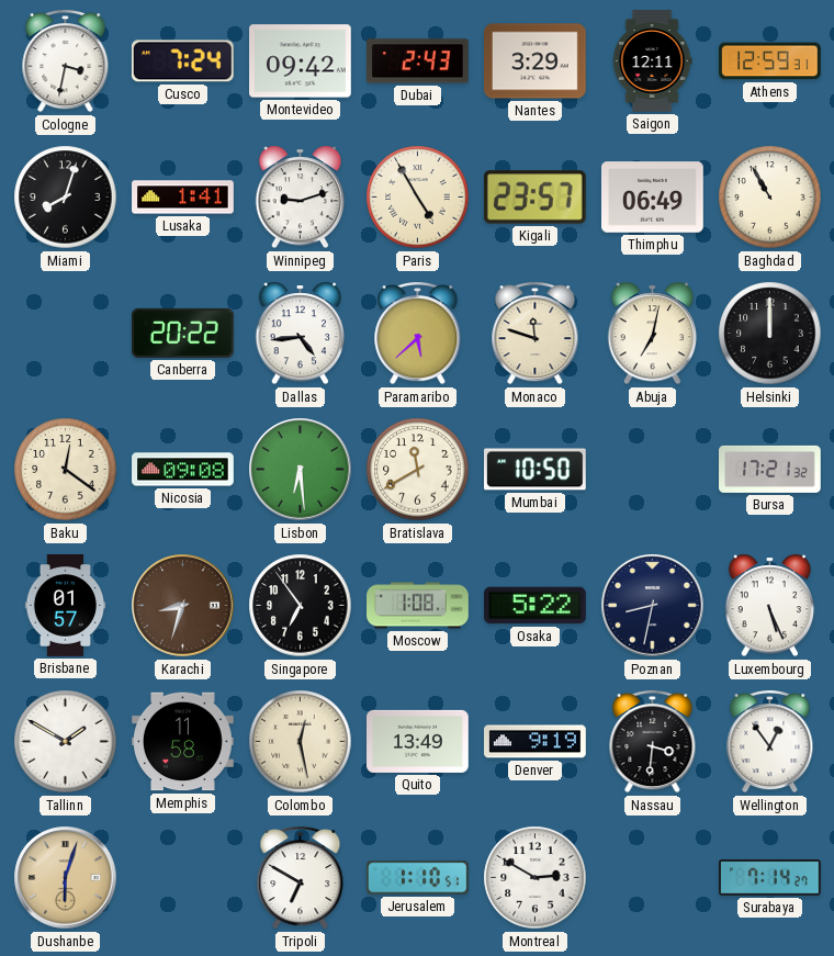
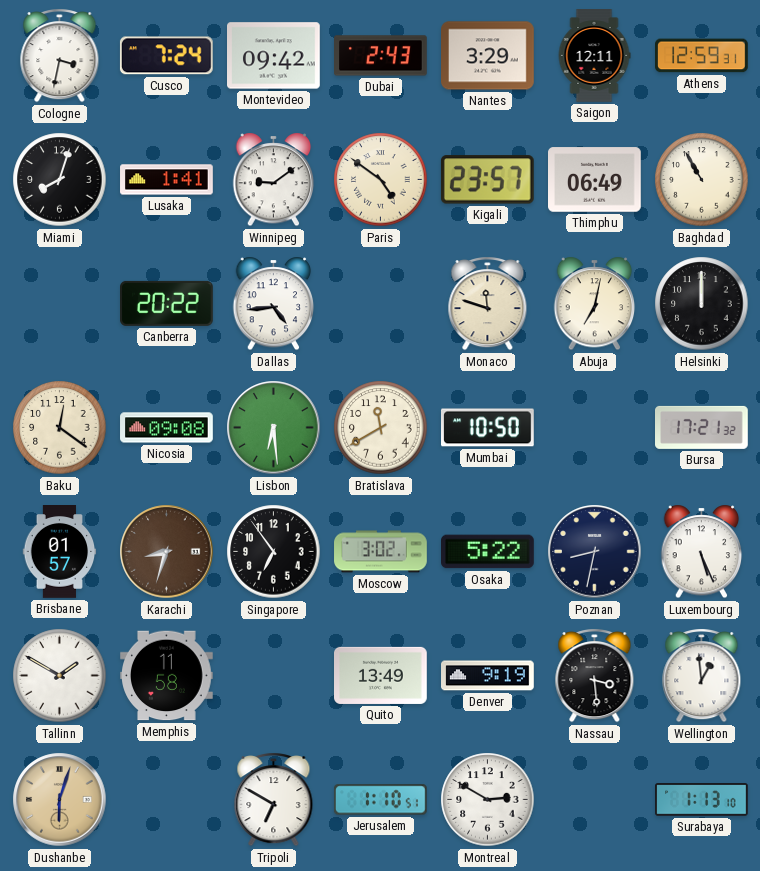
Winnipeg: 9:12 -> 9:09
Paris: 4:55 -> 4:51
Paramaribo: 5:38 -> none
Moscow: 1:08 -> 3:02
Colombo: 12:28 -> none
Nassau: 3:31 -> 3:29
Wellington: 12:54 -> 12:59
Surabaya: 7:14 -> 1:13
